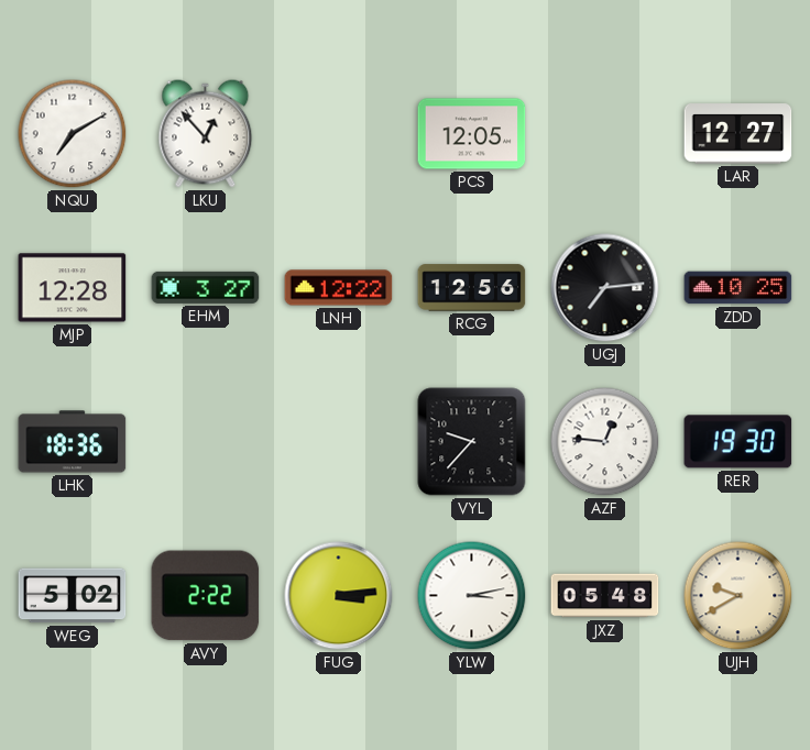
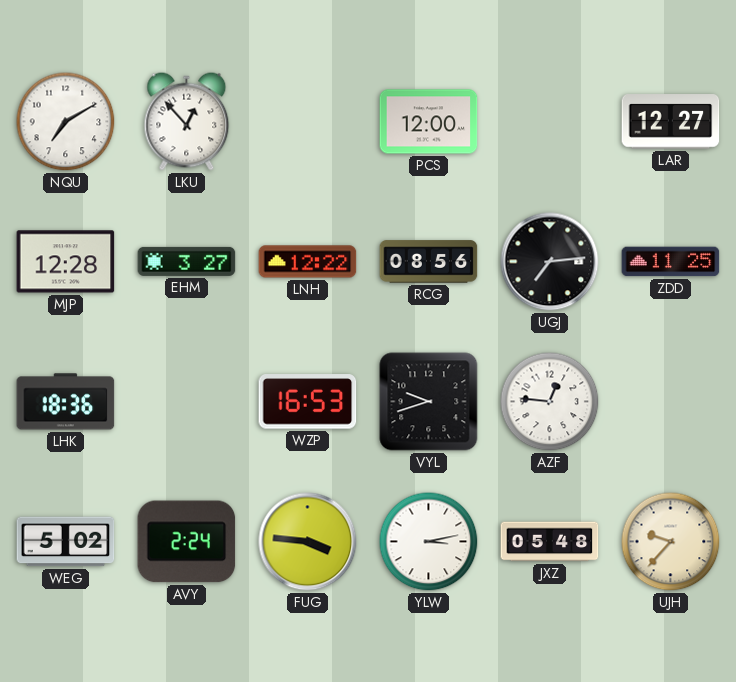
PCS: 12:05 -> 12:00
RCG: 12:56 -> 08:56
ZDD: 10:25 -> 11:25
WZP: none -> 16:53
VYL: 9:37 -> 9:42
RER: 19:30 -> none
AVY: 2:22 -> 2:24
FUG: 3:14 -> 3:46
UJH: 9:40 -> 9:37
